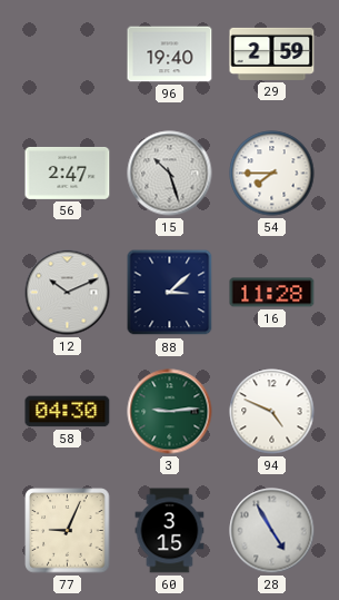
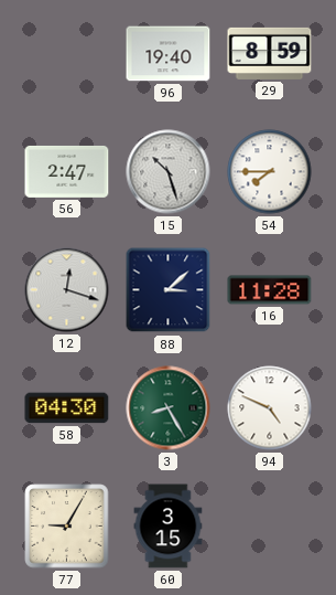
29: 2:59 -> 8:59
12: 10:11 -> 12:18
3: 9:14 -> 8:25
77: 9:04 -> 9:05
28: 4:55 -> none
